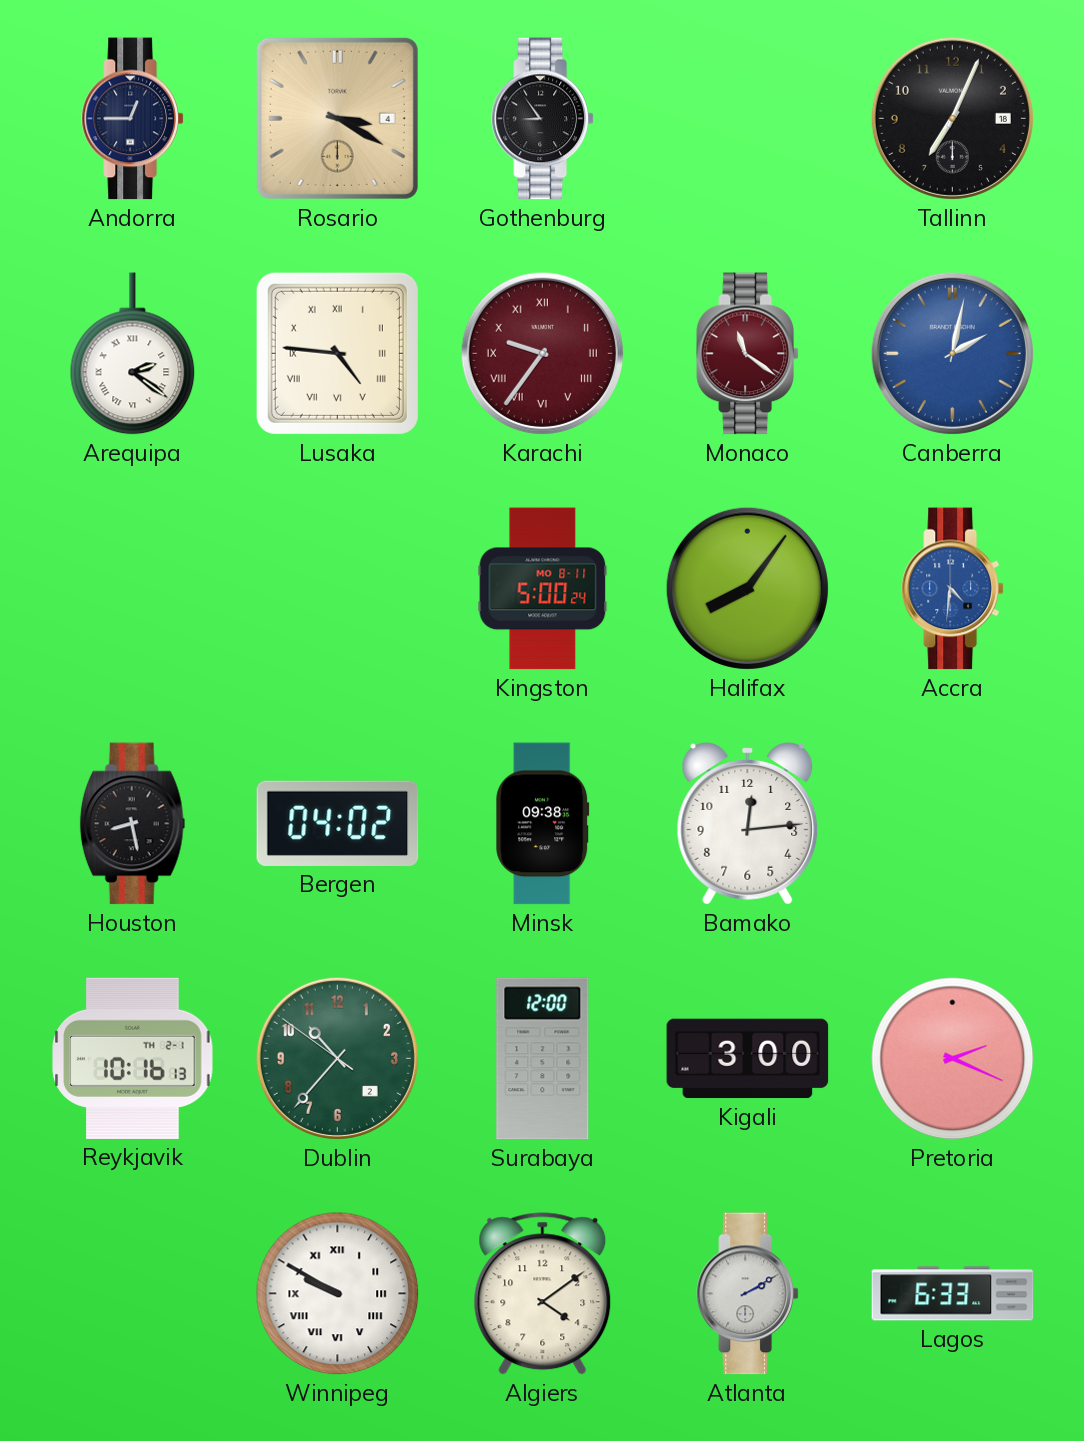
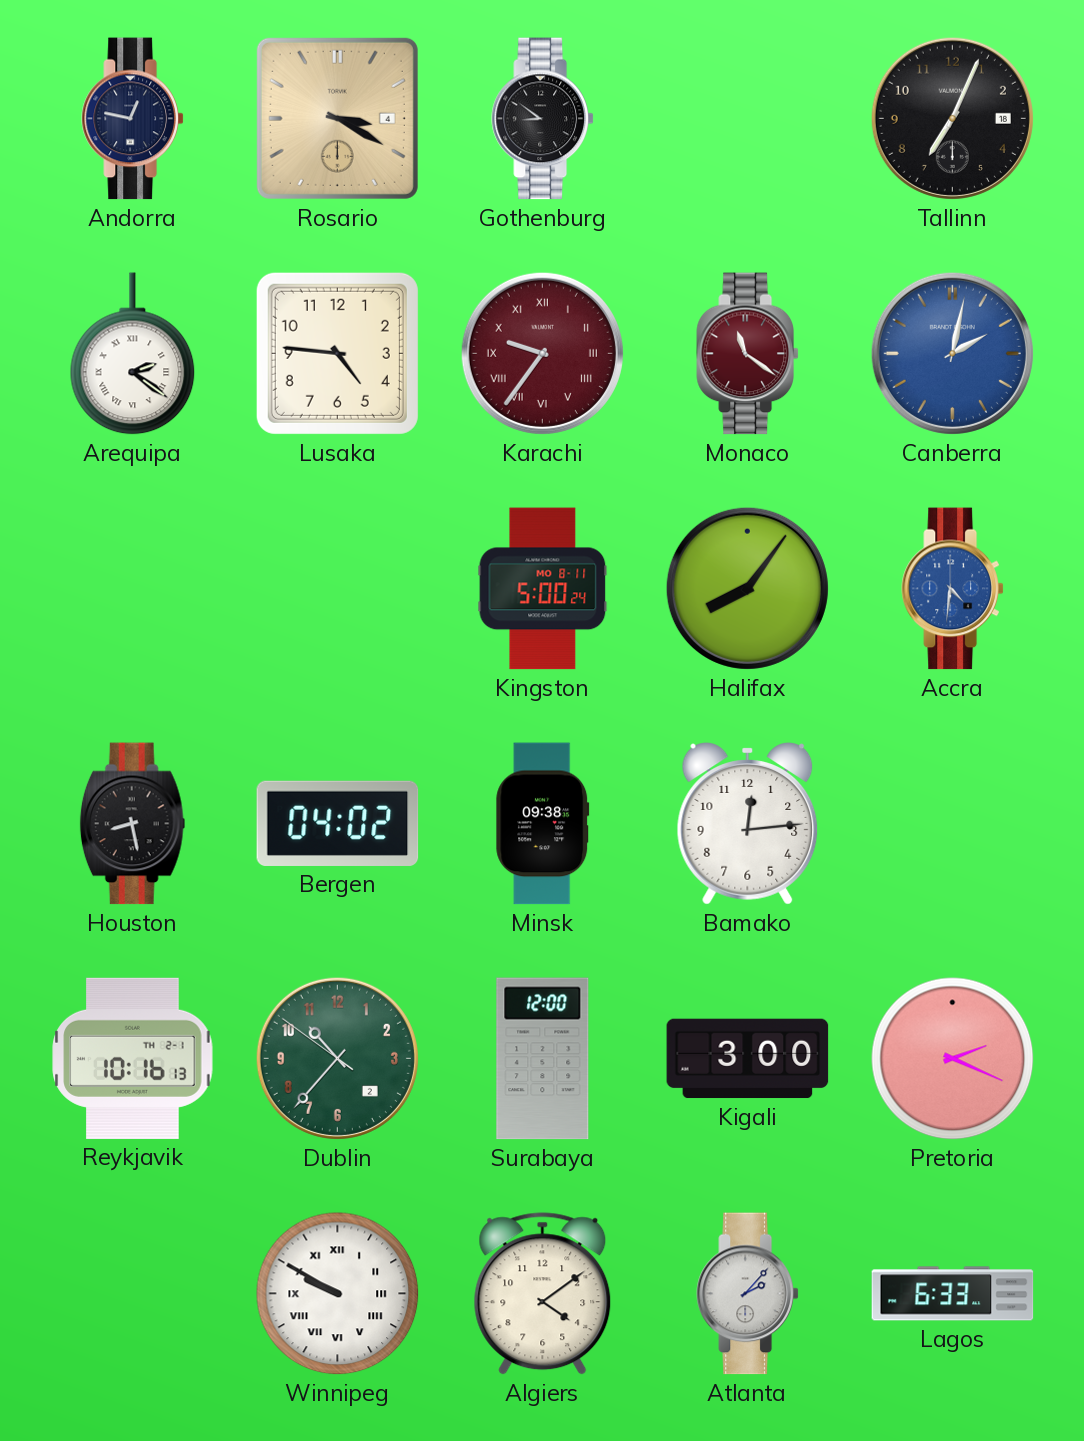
Andorra: 12:45 -> 12:47
Gothenburg: 8:54 -> 8:51
Lusaka numerals: Roman -> Arabic
Atlanta: 2:10 -> 2:07
